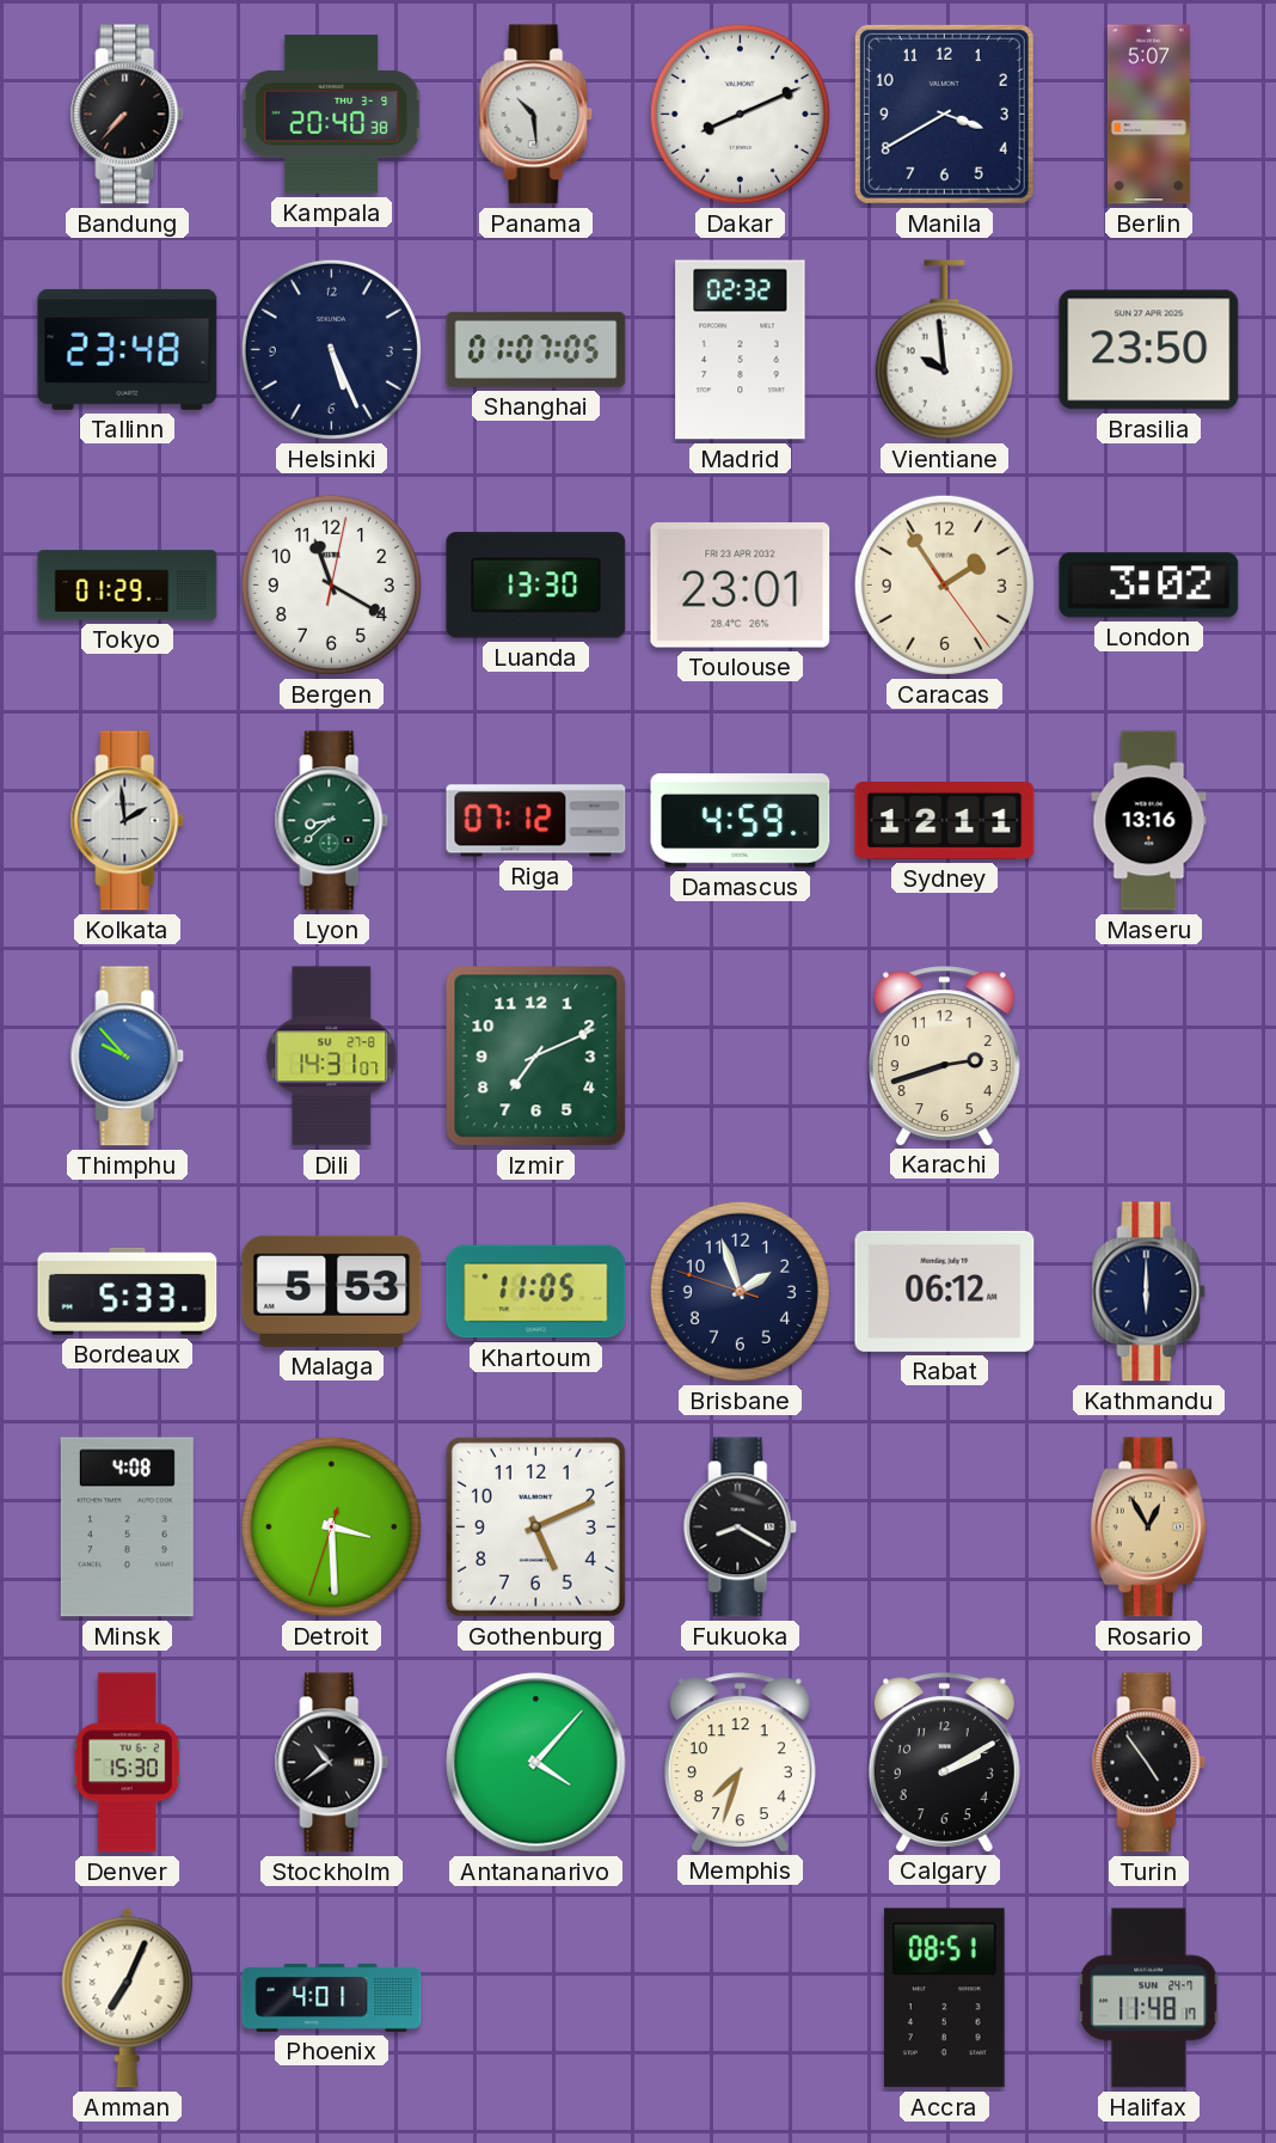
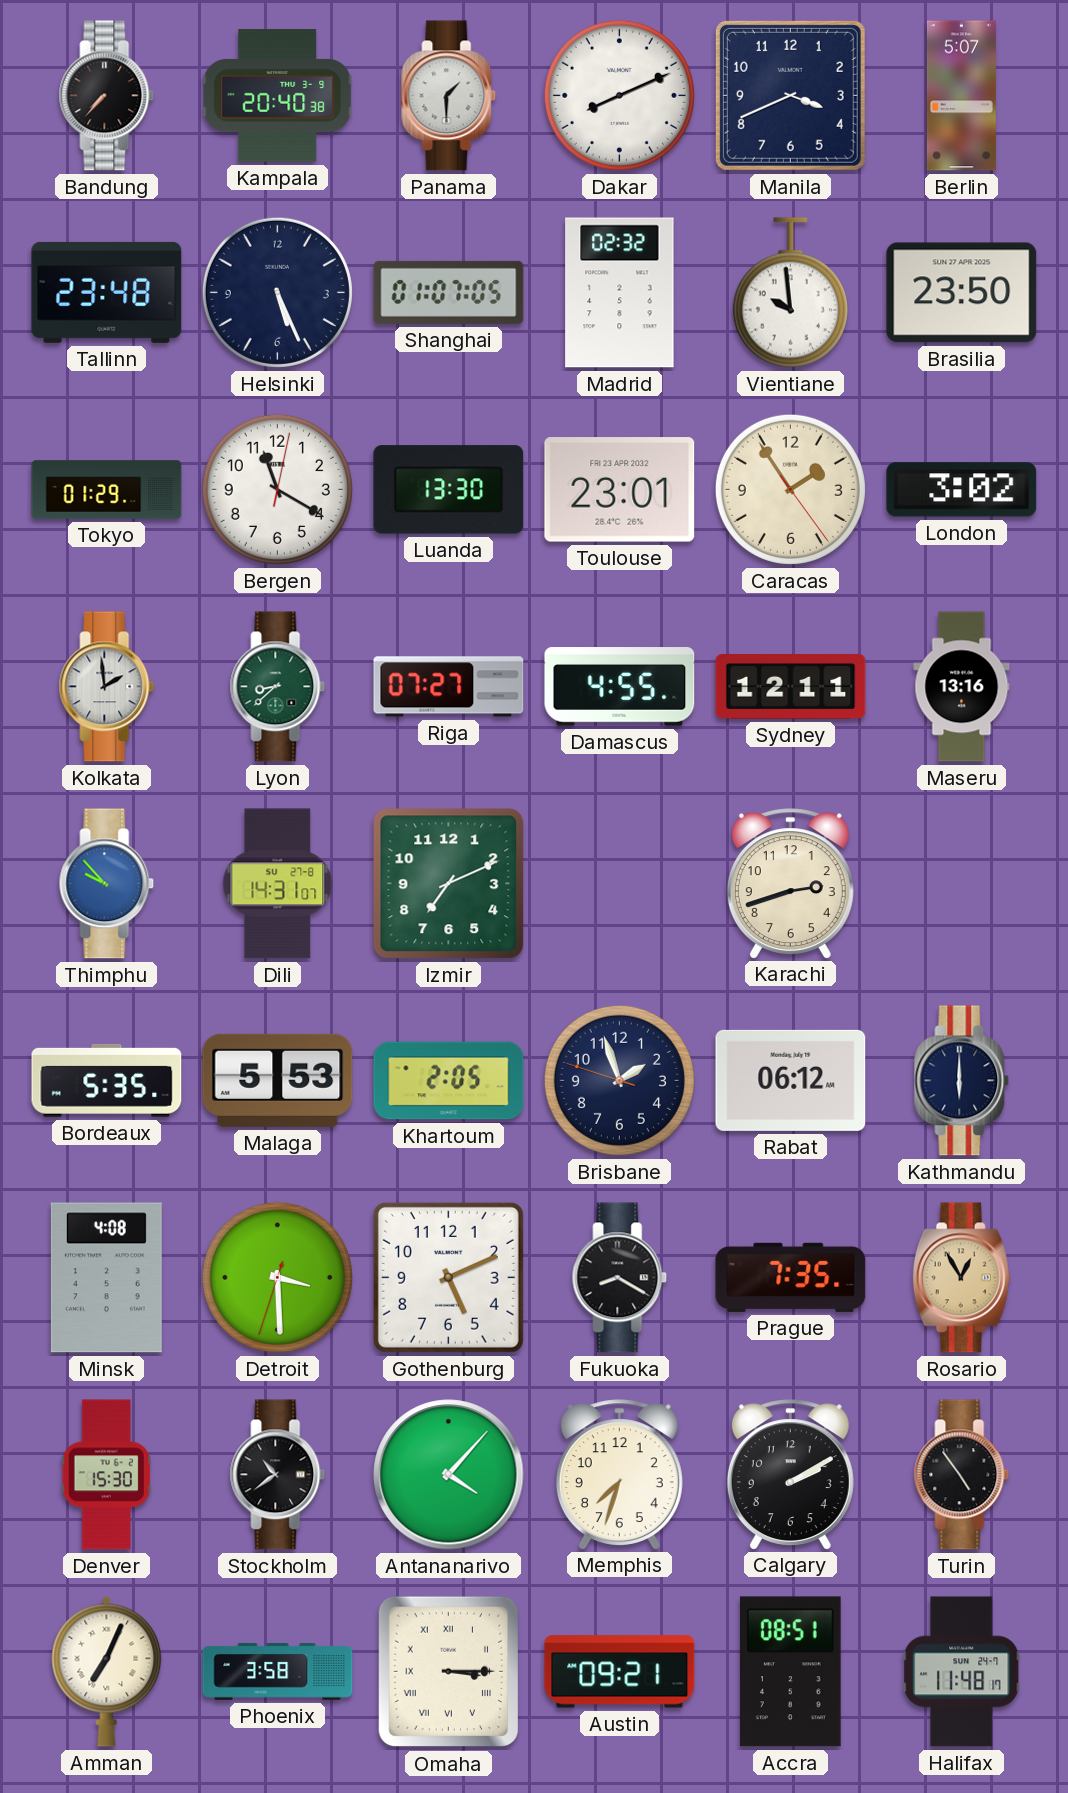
Panama: 10:29 -> 1:30
Manila: 3:40 -> 3:41
Riga: 07:12 -> 07:27
Damascus: 4:59 -> 4:55
Bordeaux: 5:33 -> 5:35
Khartoum: 11:05 -> 2:05
Prague: none -> 7:35
Phoenix: 4:01 -> 3:58
Omaha: none -> 3:15
Austin: none -> 09:21
